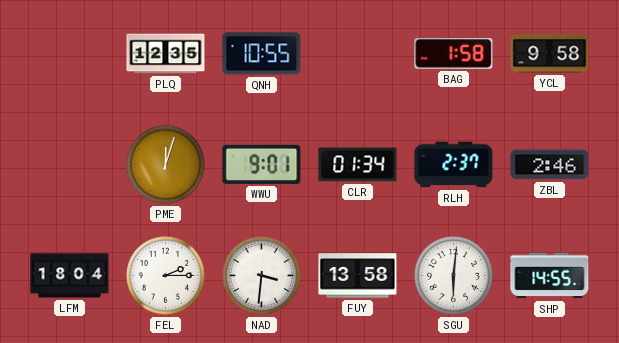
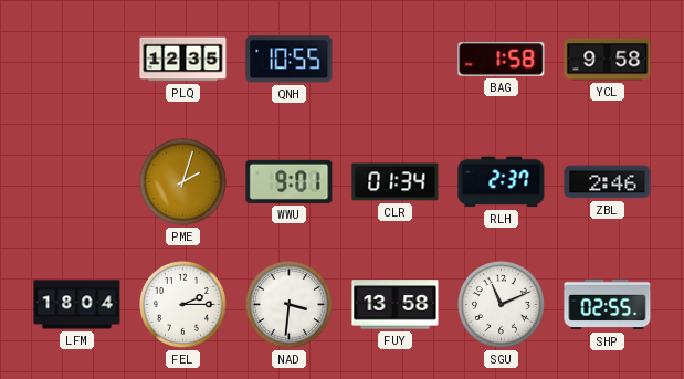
PME: 12:03 -> 2:03
SGU: 6:01 -> 11:11
SHP: 14:55 -> 02:55
